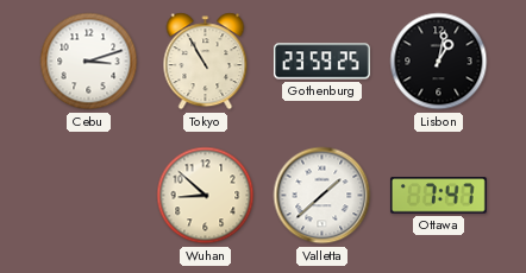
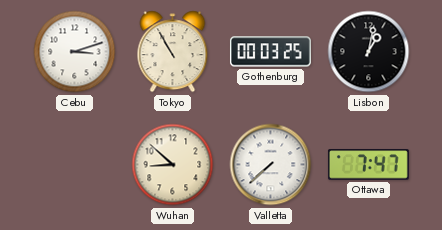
Gothenburg: 23:59 -> 00:03
Valletta: 1:38 -> 7:38
